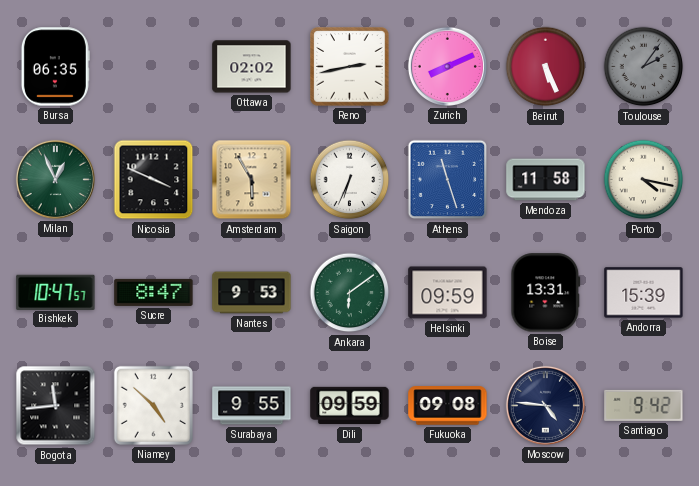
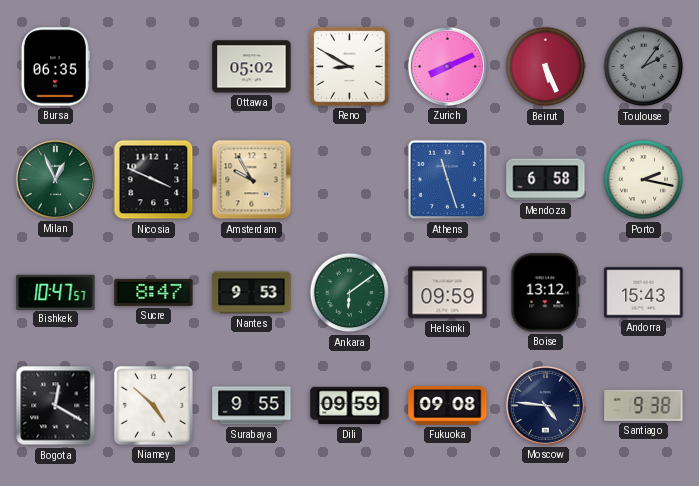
Ottawa: 02:02 -> 05:02
Reno: 2:43 -> 8:50
Amsterdam: 5:55 -> 9:55
Saigon: 6:34 -> none
Mendoza: 11:58 -> 6:58
Porto: 4:17 -> 2:17
Boise: 13:31 -> 13:12
Andorra: 15:39 -> 15:43
Bogota: 11:44 -> 12:20
Santiago: 9:42 -> 9:38
